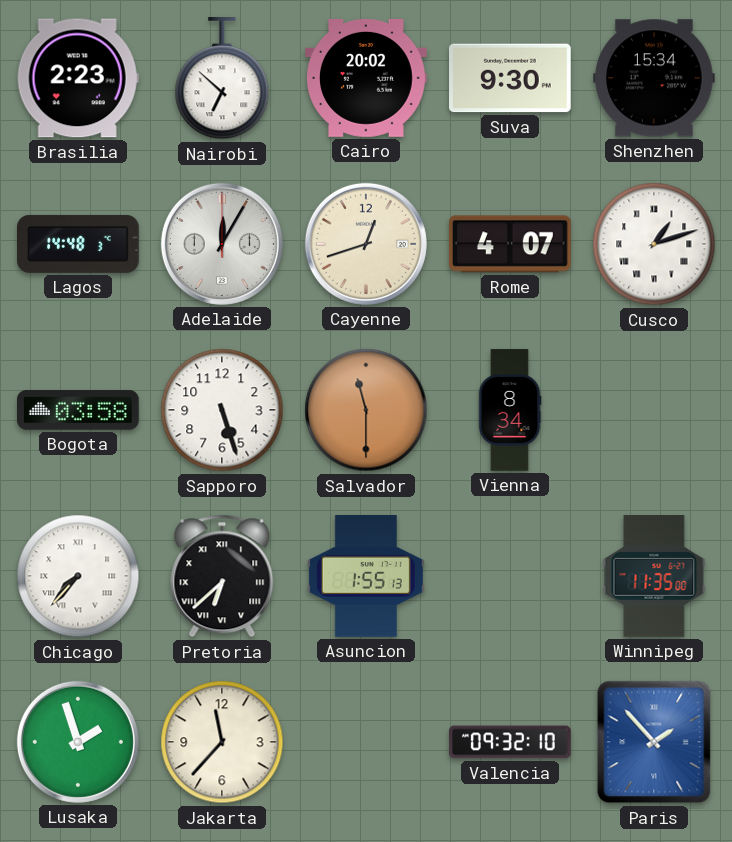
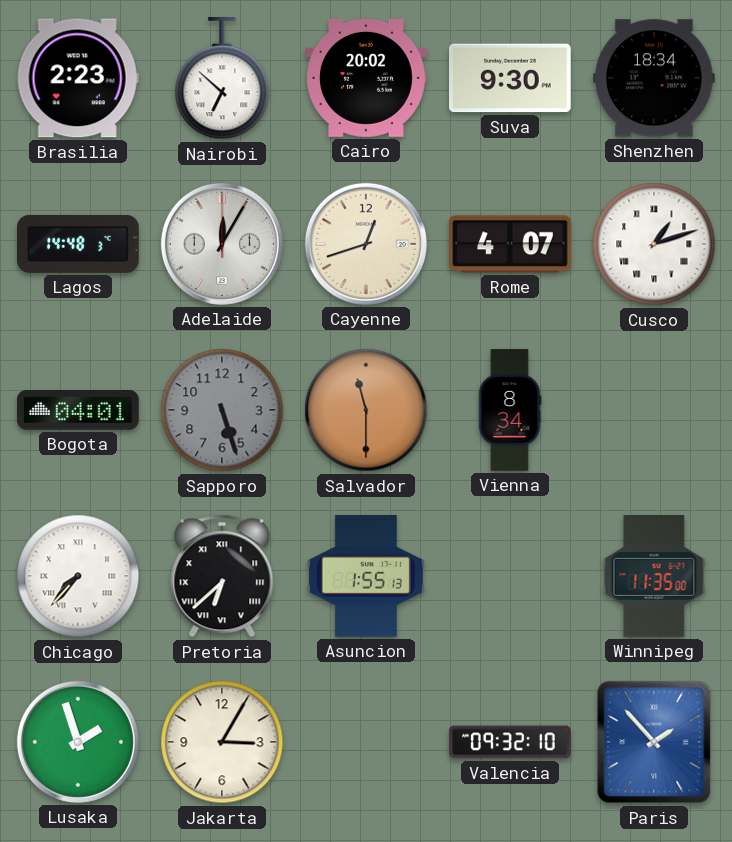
Shenzhen: 15:34 -> 18:34
Bogota: 03:58 -> 04:01
Sapporo dial: white -> grey
Jakarta: 11:37 -> 3:05
